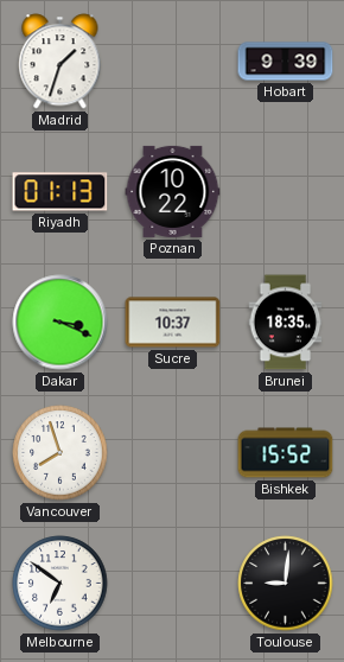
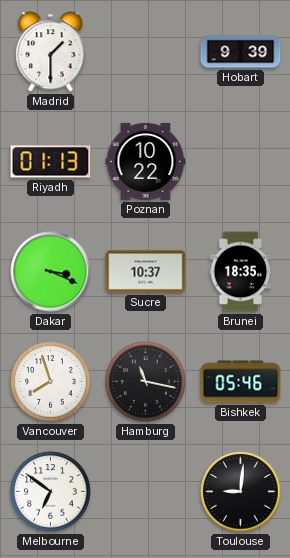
Madrid: 1:33 -> 1:30
Hamburg: none -> 11:17
Bishkek: 15:52 -> 05:46
